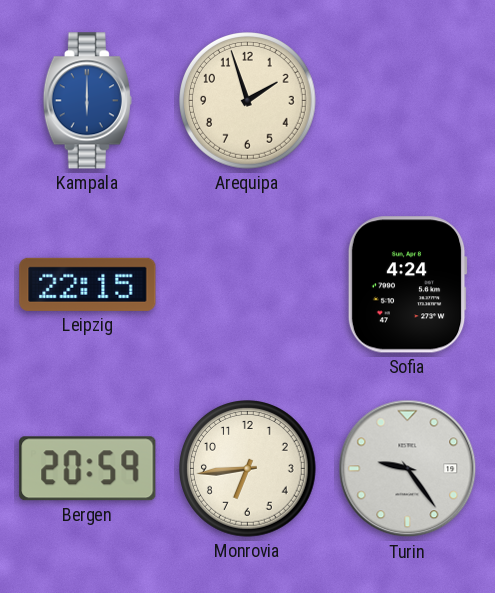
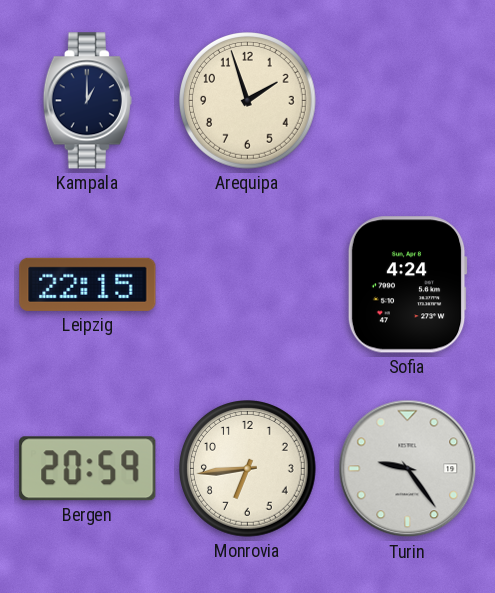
Kampala: 6:00 -> 1:00
Kampala dial: blue -> navy
